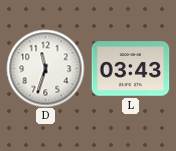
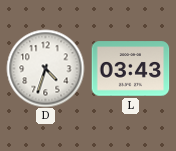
D: 11:33 -> 4:33
